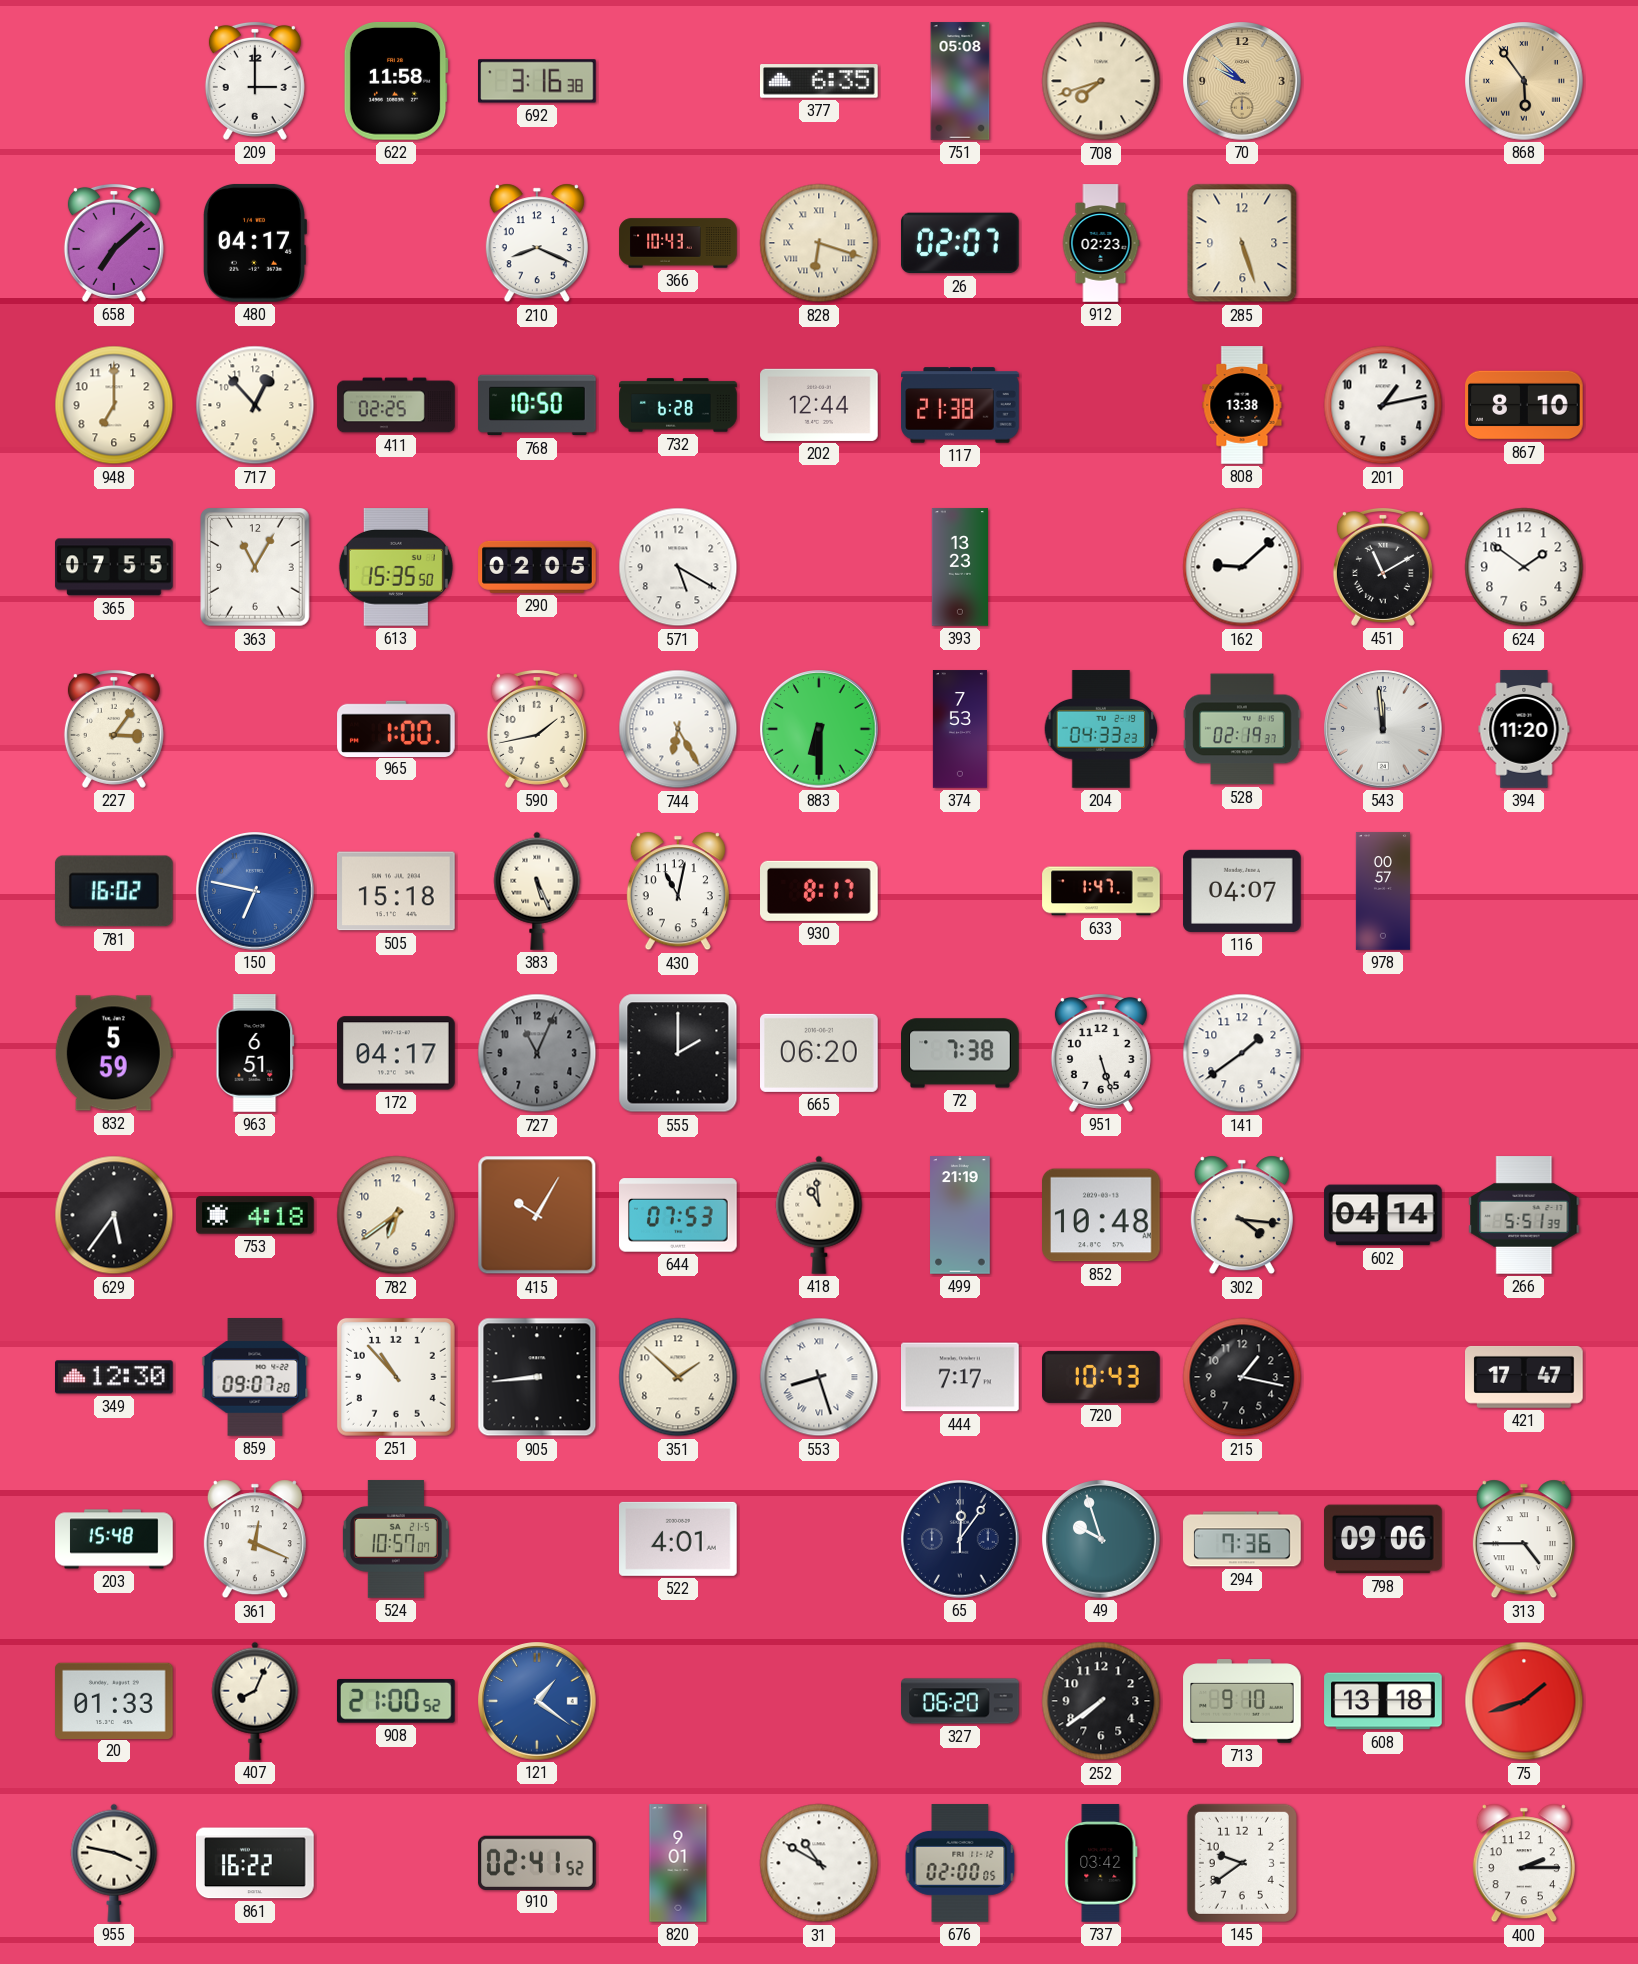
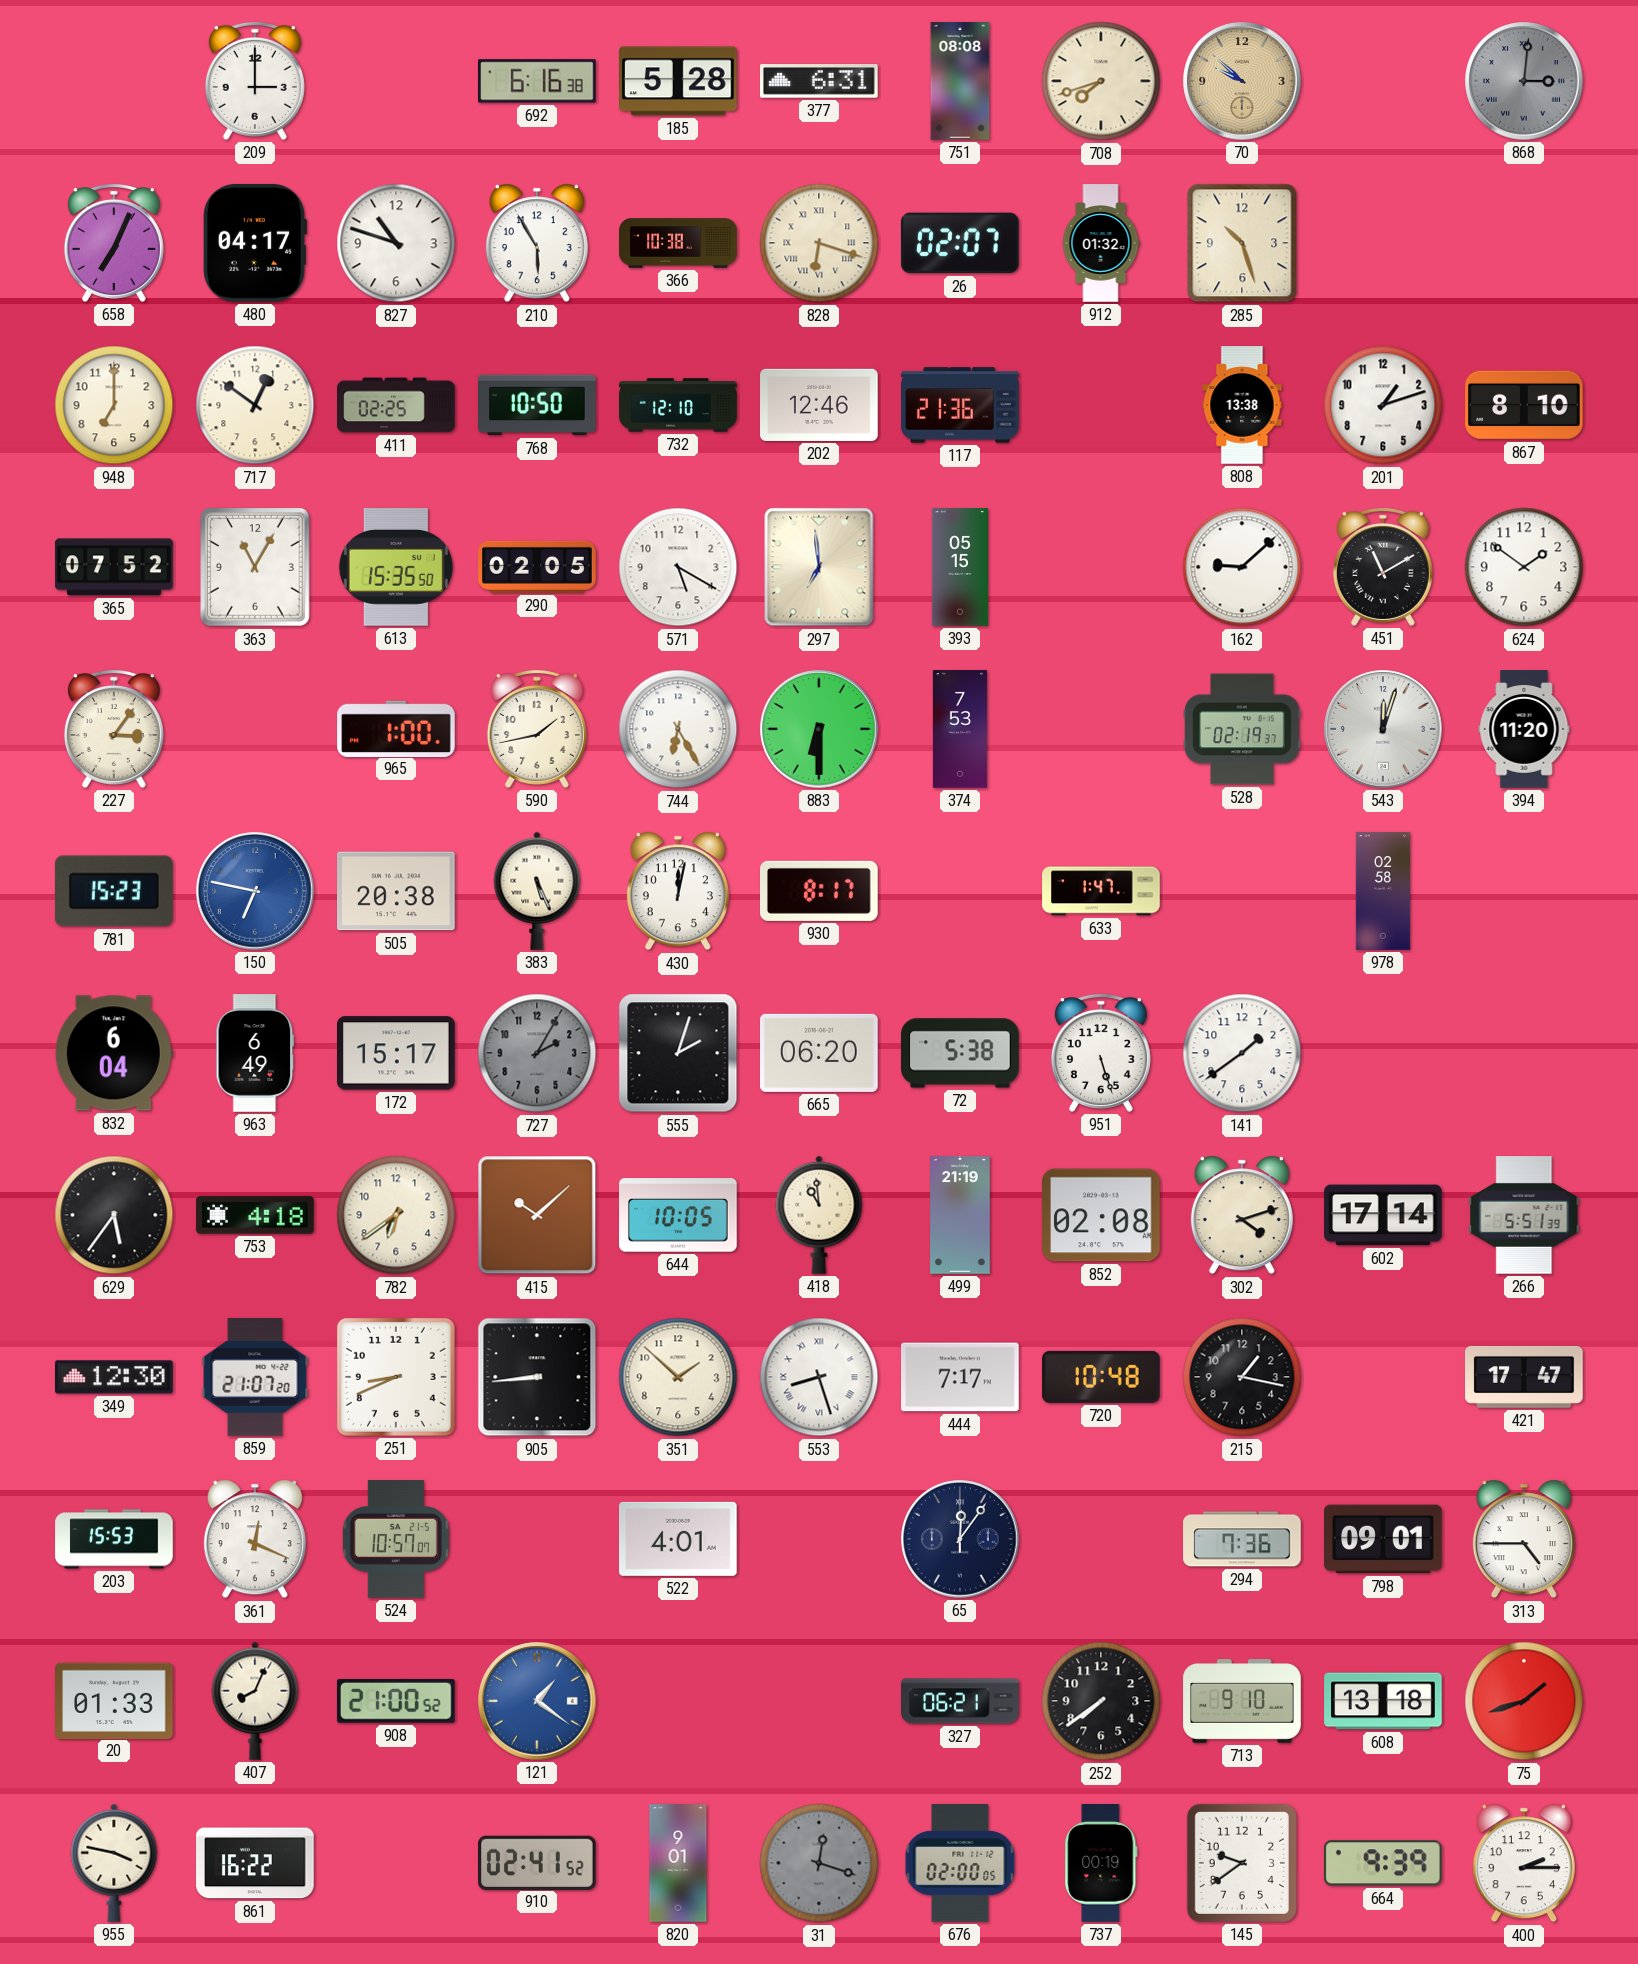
622: 11:58 -> none
692: 3:16 -> 6:16
185: none -> 5:28
377: 6:35 -> 6:31
751: 05:08 -> 08:08
868: 5:54 -> 3:01
868 dial: champagne -> grey
658: 7:08 -> 7:04
827: none -> 10:48
210: 8:19 -> 5:55
366: 10:43 -> 10:38
912: 02:23 -> 01:32
285: 5:27 -> 10:27
717: 12:53 -> 12:51
732: 6:28 -> 12:10
202: 12:44 -> 12:46
117: 21:38 -> 21:36
201: 1:13 -> 1:12
365: 07:55 -> 07:52
297: none -> 6:59
393: 13:23 -> 05:15
204: 04:33 -> none
543: 11:59 -> 12:03
781: 16:02 -> 15:23
505: 15:18 -> 20:38
430: 11:02 -> 12:02
116: 04:07 -> none
978: 00:57 -> 02:58
832: 5:59 -> 6:04
963: 6:51 -> 6:49
172: 04:17 -> 15:17
727: 11:04 -> 2:05
555: 2:00 -> 2:03
72: 7:38 -> 5:38
415: 10:05 -> 10:08
644: 07:53 -> 10:05
852: 10:48 -> 02:08
302: 4:16 -> 4:12
602: 04:14 -> 17:14
859: 09:07 -> 21:07
251: 10:53 -> 8:41
720: 10:43 -> 10:48
203: 15:48 -> 15:53
49: 9:57 -> none
798: 09:06 -> 09:01
327: 06:20 -> 06:21
31: 10:50 -> 12:18
31 dial: white -> grey
737: 03:42 -> 00:19
664: none -> 9:39
